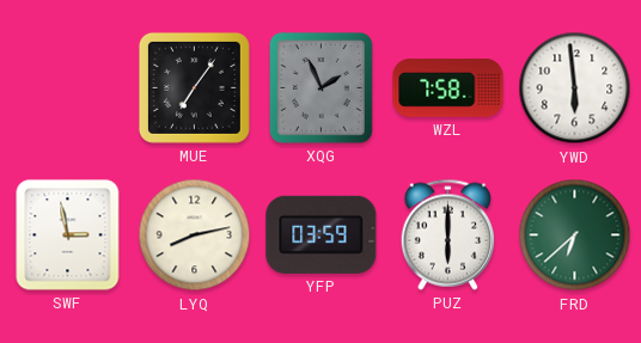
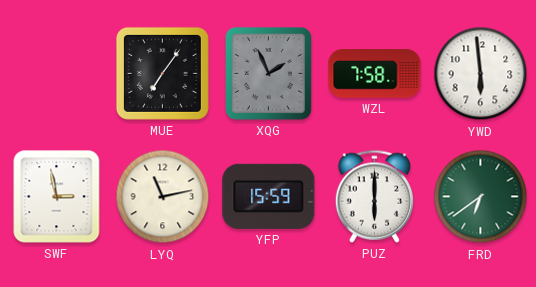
LYQ: 8:13 -> 11:13
YFP: 03:59 -> 15:59
FRD: 6:38 -> 6:39
